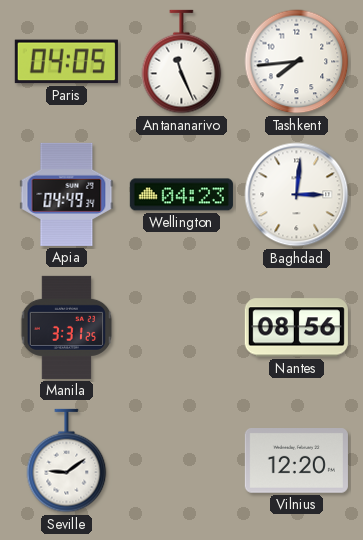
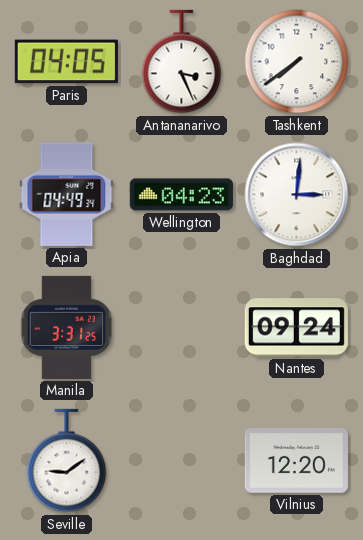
Antananarivo: 11:26 -> 3:26
Tashkent: 7:44 -> 7:39
Nantes: 08:56 -> 09:24
